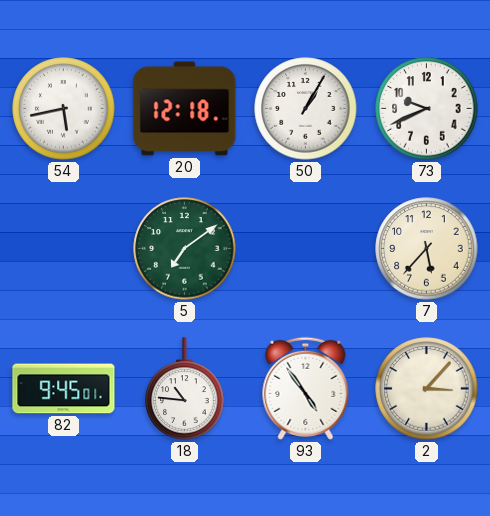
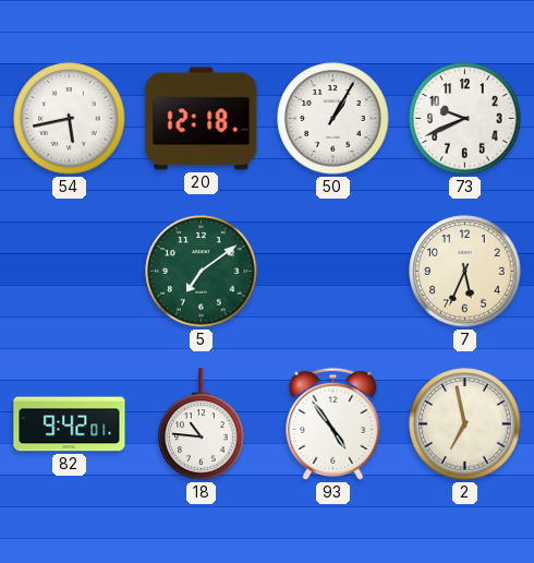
7: 5:37 -> 5:34
82: 9:45 -> 9:42
2: 3:07 -> 6:58
